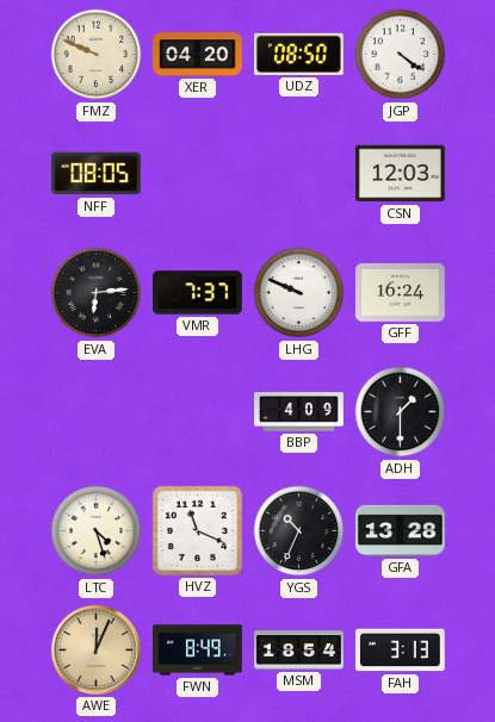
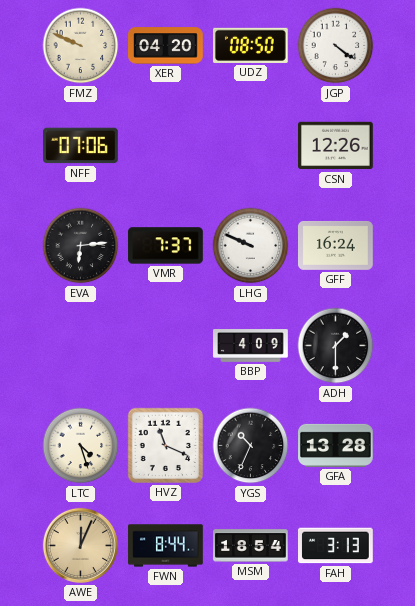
NFF: 08:05 -> 07:06
CSN: 12:03 -> 12:26
FWN: 8:49 -> 8:44
